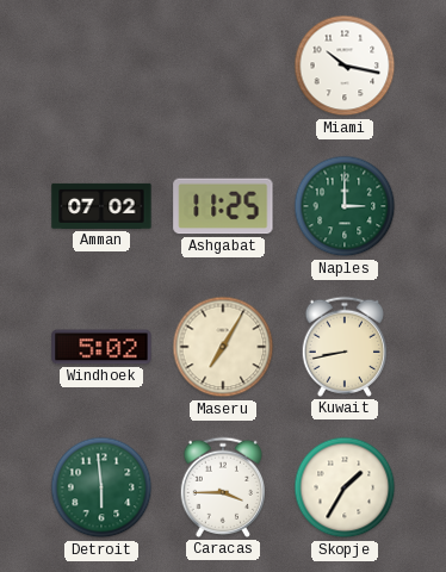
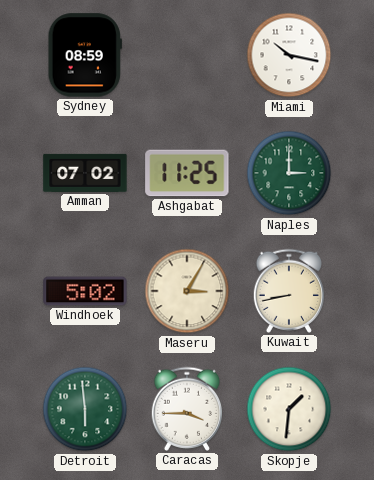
Sydney: none -> 08:59
Maseru: 7:05 -> 3:05
Skopje: 1:35 -> 1:31
